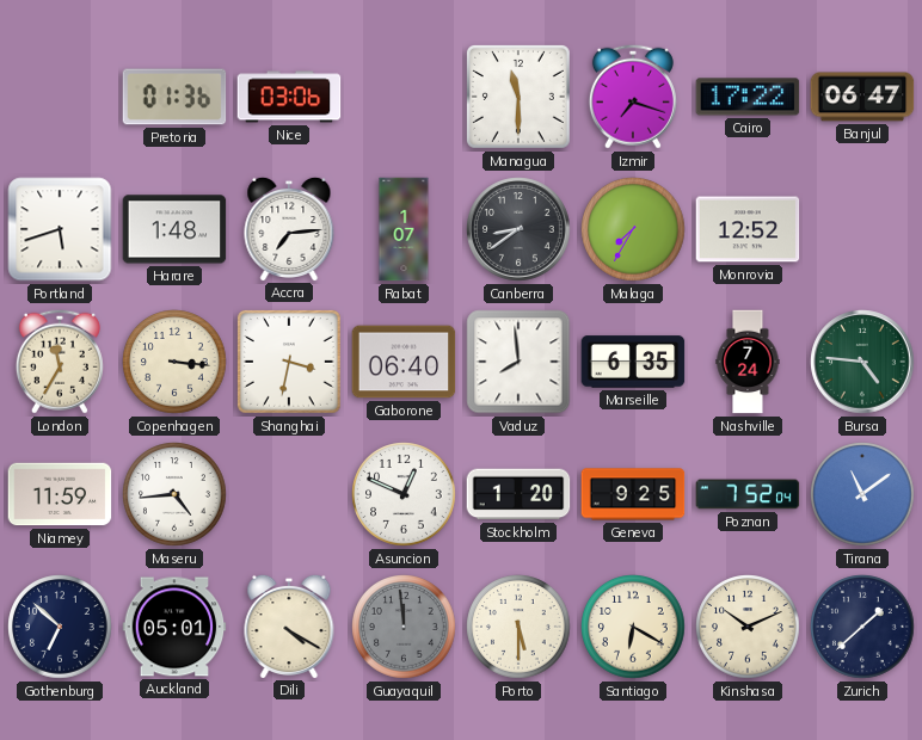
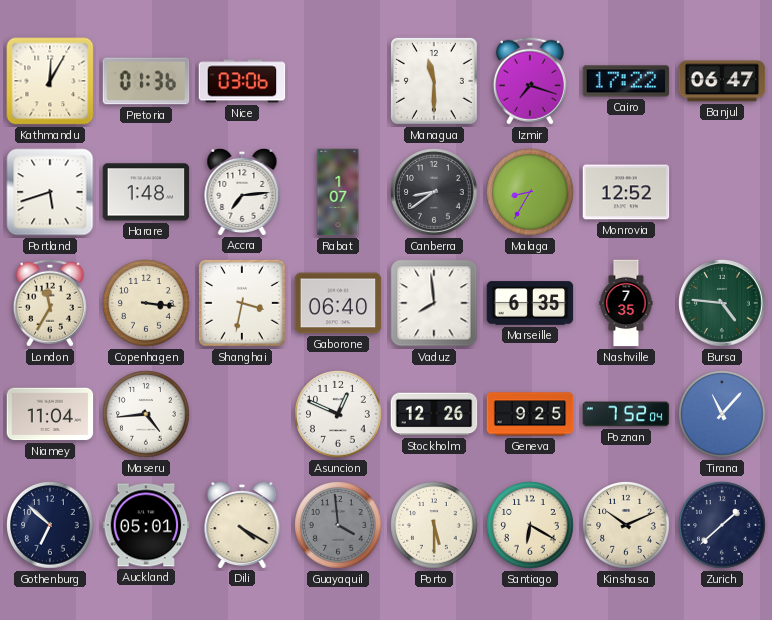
Kathmandu: none -> 12:05
Malaga: 7:35 -> 8:35
Nashville: 7:24 -> 7:35
Niamey: 11:59 -> 11:04
Stockholm: 1:20 -> 12:26
Tirana: 11:09 -> 11:07
Guayaquil: 11:59 -> 3:59
